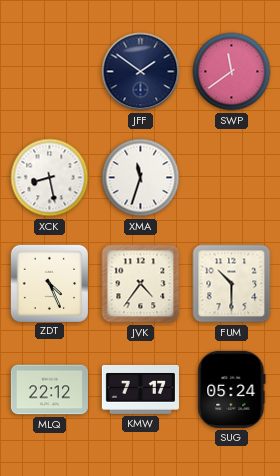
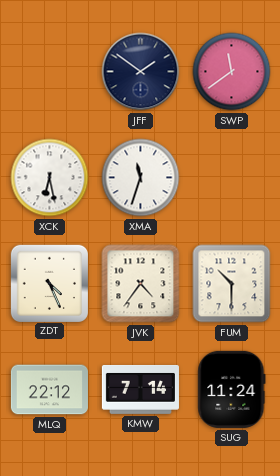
XCK: 8:28 -> 6:28
KMW: 7:17 -> 7:14
SUG: 05:24 -> 11:24
